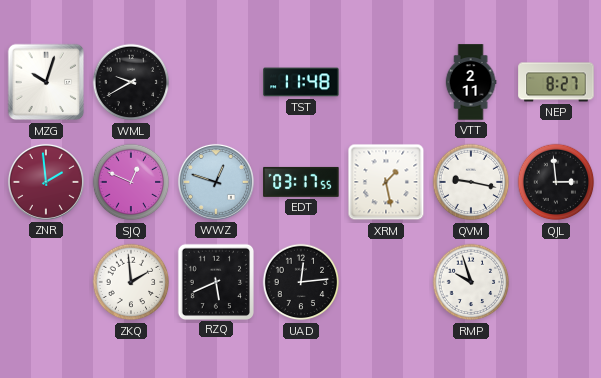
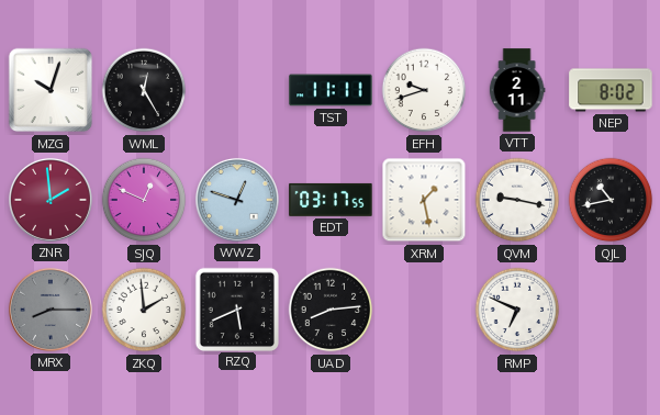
WML: 9:40 -> 12:25
TST: 11:48 -> 11:11
EFH: none -> 9:42
NEP: 8:27 -> 8:02
QJL: 2:59 -> 10:43
MRX: none -> 8:15
UAD: 12:14 -> 8:14
RMP: 9:57 -> 6:49
